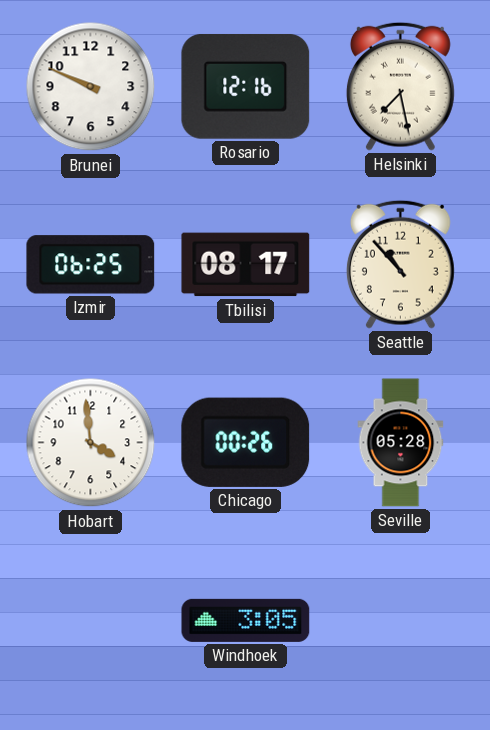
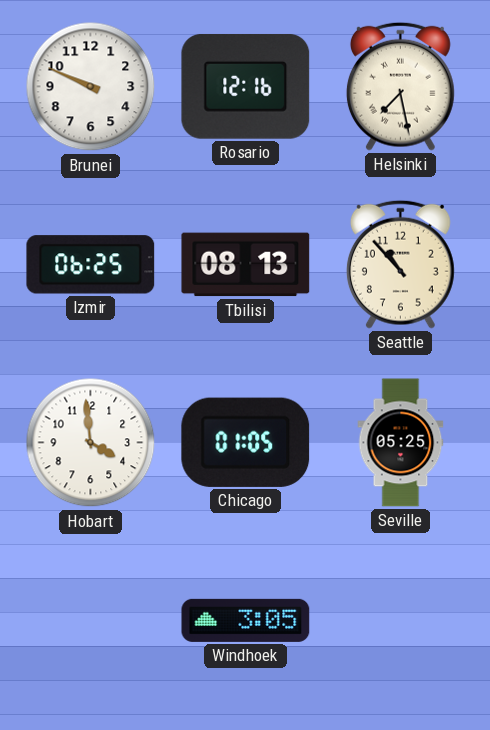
Tbilisi: 08:17 -> 08:13
Chicago: 00:26 -> 01:05
Seville: 05:28 -> 05:25
